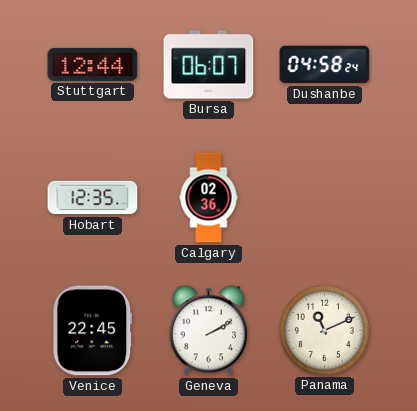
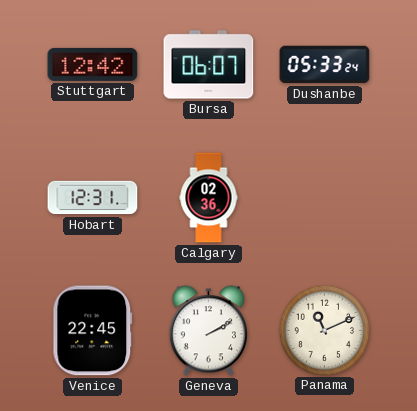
Stuttgart: 12:44 -> 12:42
Dushanbe: 04:58 -> 05:33
Hobart: 12:35 -> 12:31
